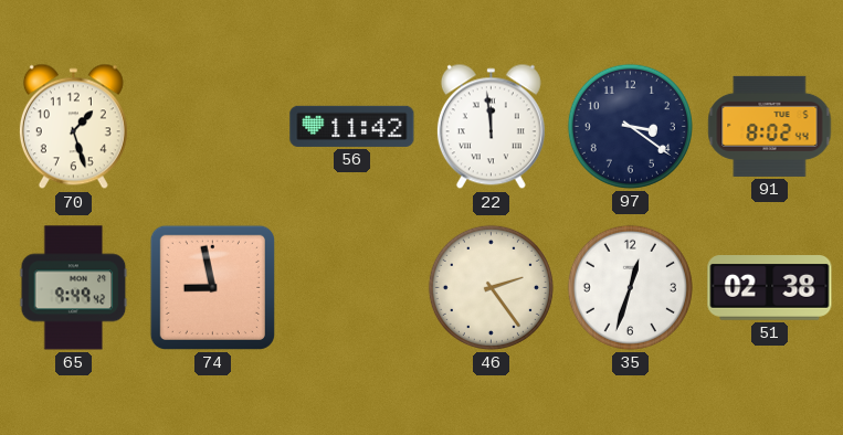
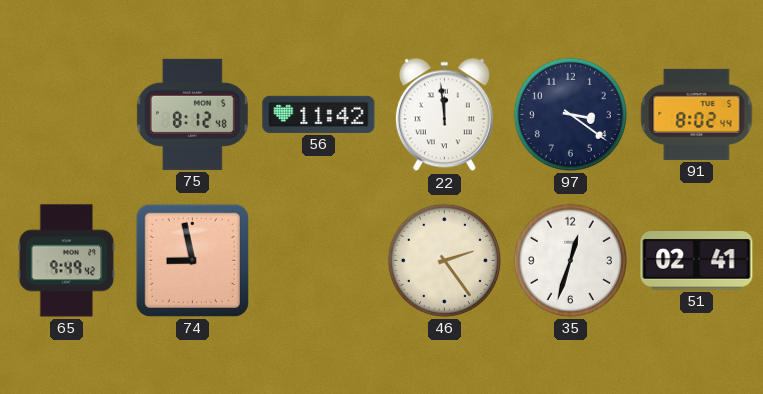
70: 1:27 -> none
75: none -> 8:12
51: 02:38 -> 02:41
